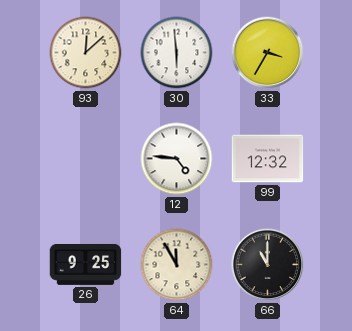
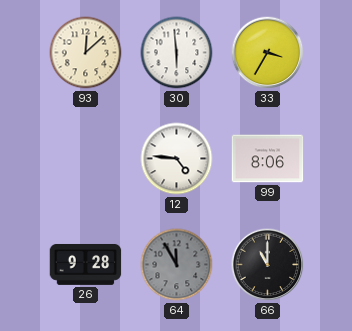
99: 12:32 -> 8:06
26: 9:25 -> 9:28
64 dial: cream -> grey
